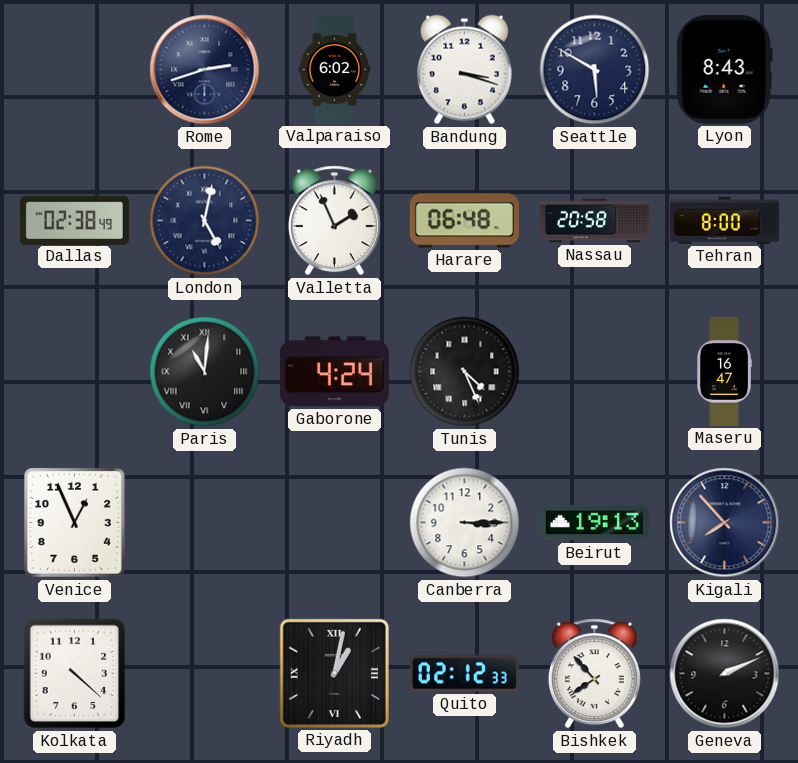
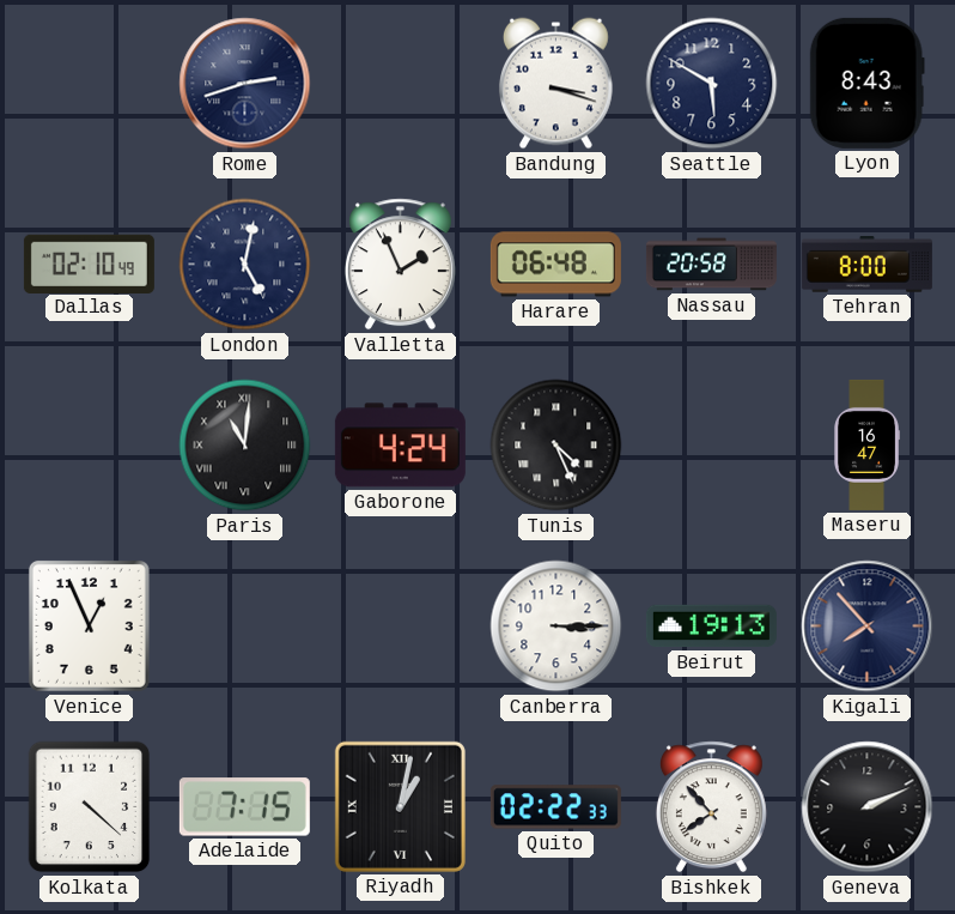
Valparaiso: 6:02 -> none
Dallas: 02:38 -> 02:10
Adelaide: none -> 7:15
Quito: 02:12 -> 02:22
